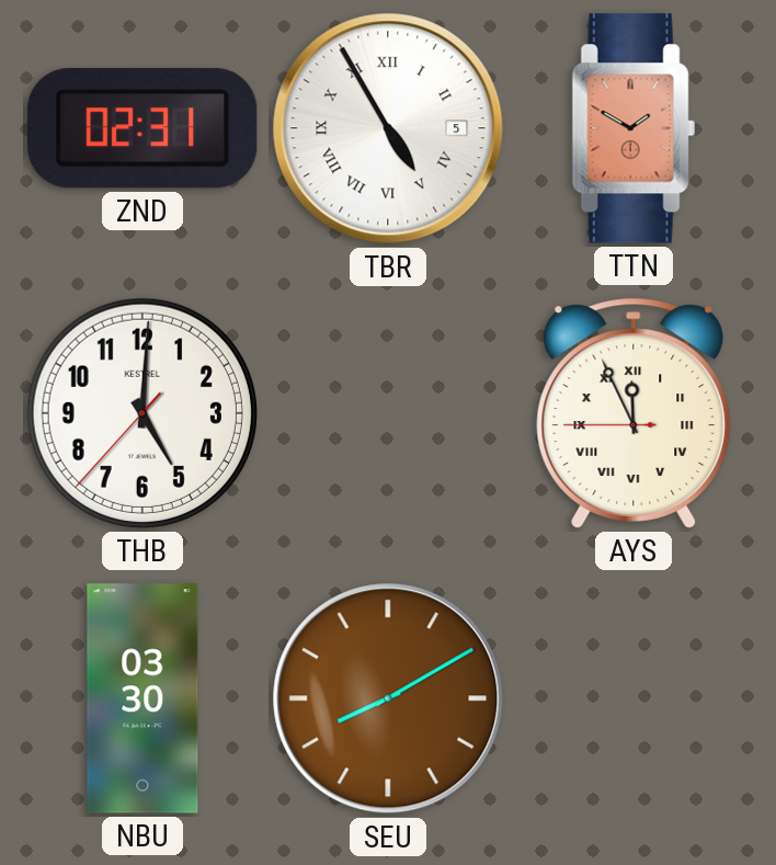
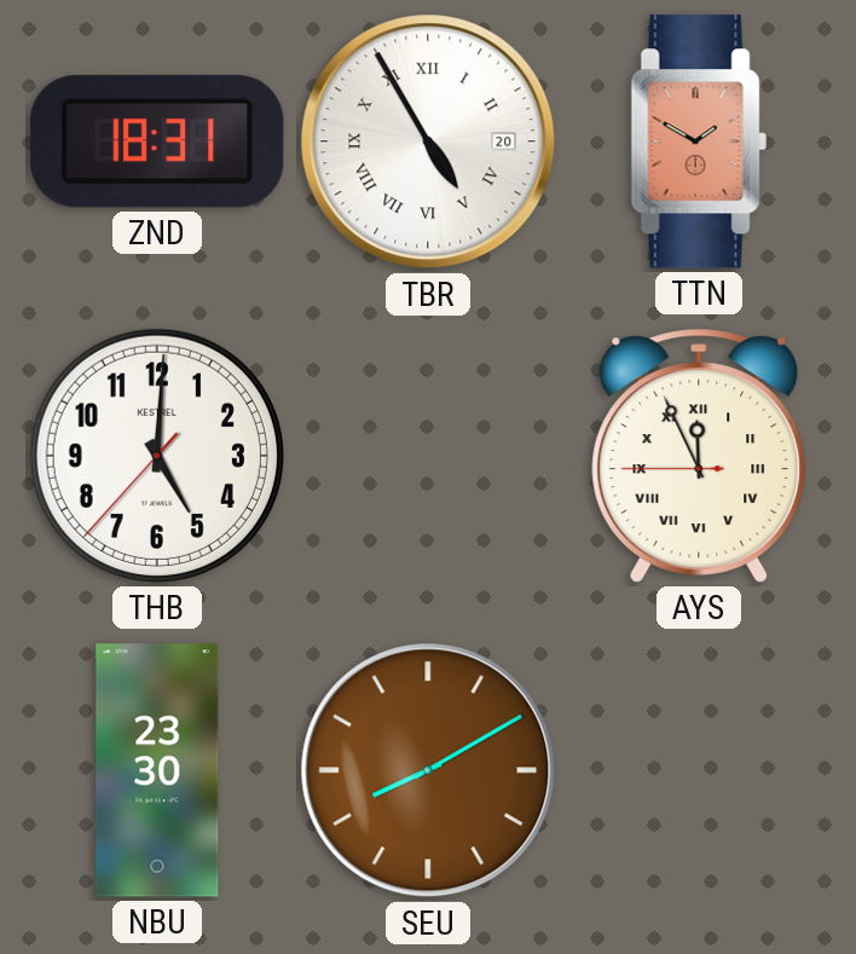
ZND: 02:31 -> 18:31
TBR date: 5 -> 20
NBU: 03:30 -> 23:30
